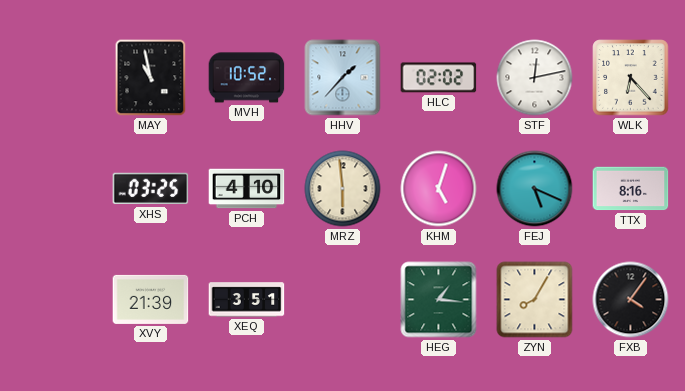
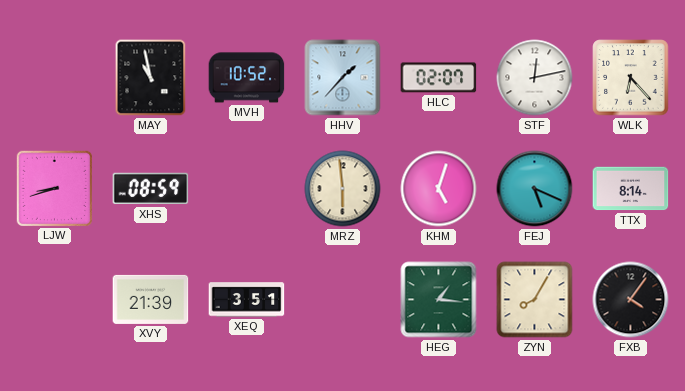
HLC: 02:02 -> 02:07
LJW: none -> 8:42
XHS: 03:25 -> 08:59
PCH: 4:10 -> none
TTX: 8:16 -> 8:14
